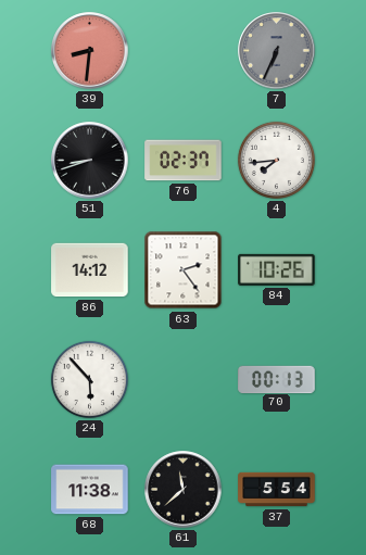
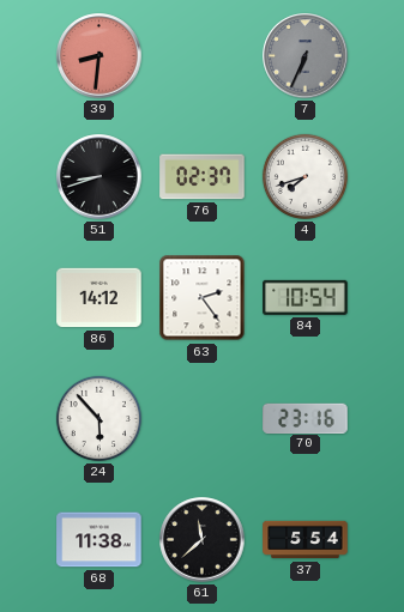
4: 7:44 -> 7:42
84: 10:26 -> 10:54
70: 00:13 -> 23:16
